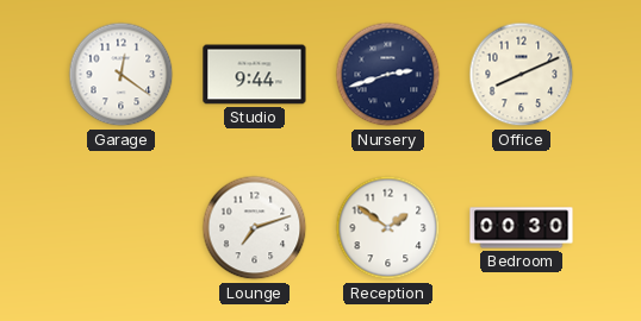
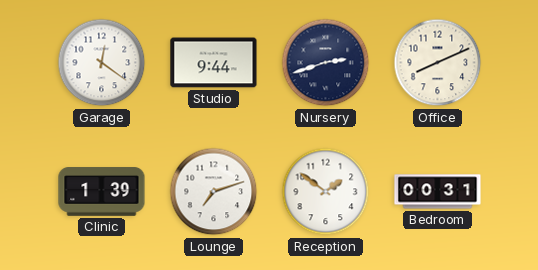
Clinic: none -> 1:39
Bedroom: 00:30 -> 00:31
